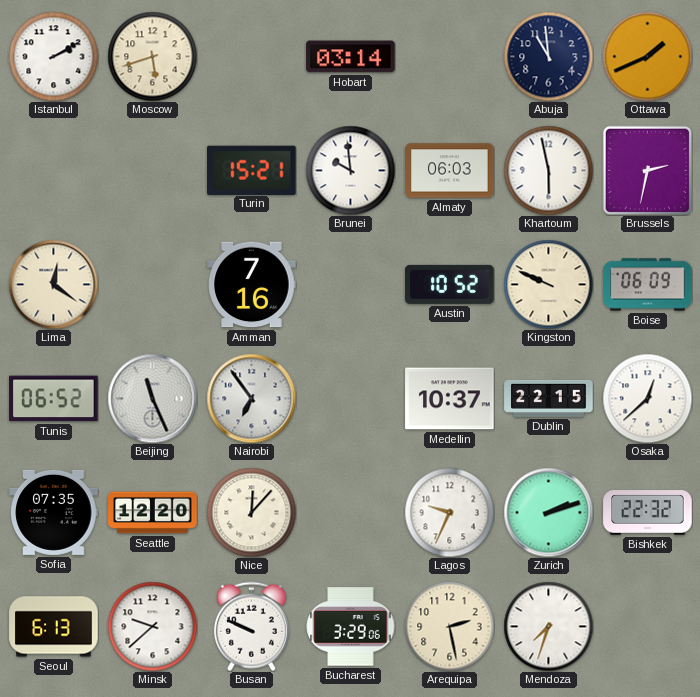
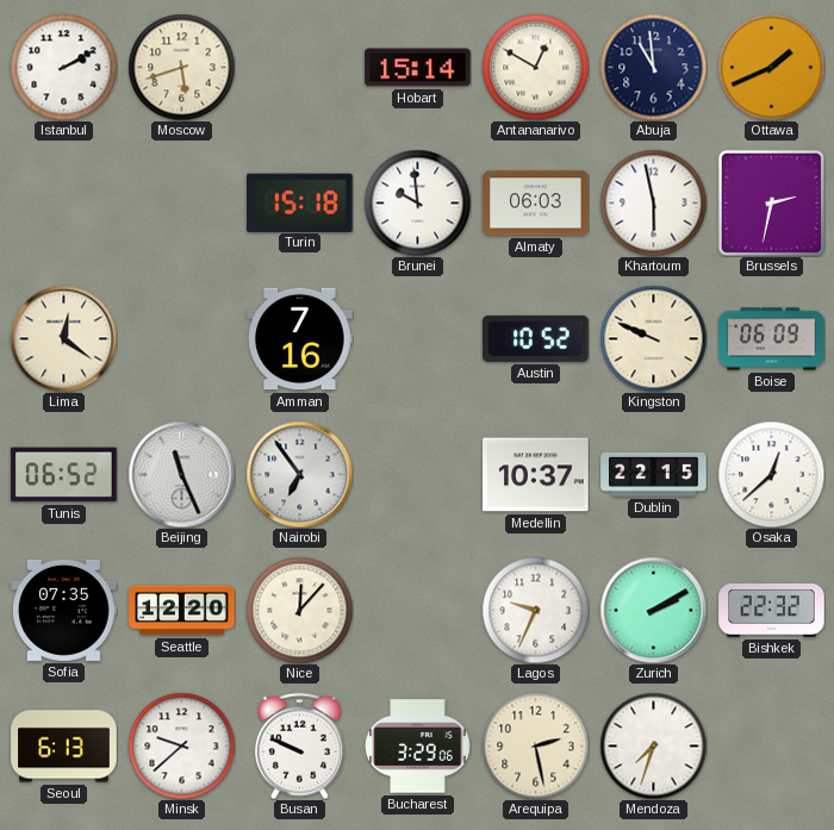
Hobart: 03:14 -> 15:14
Antananarivo: none -> 12:50
Turin: 15:21 -> 15:18
Zurich: 2:12 -> 2:10
